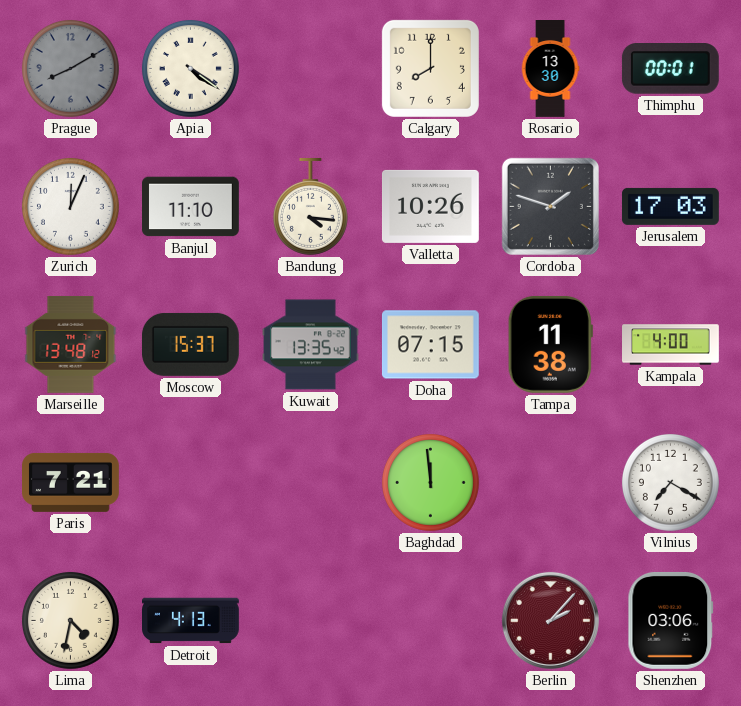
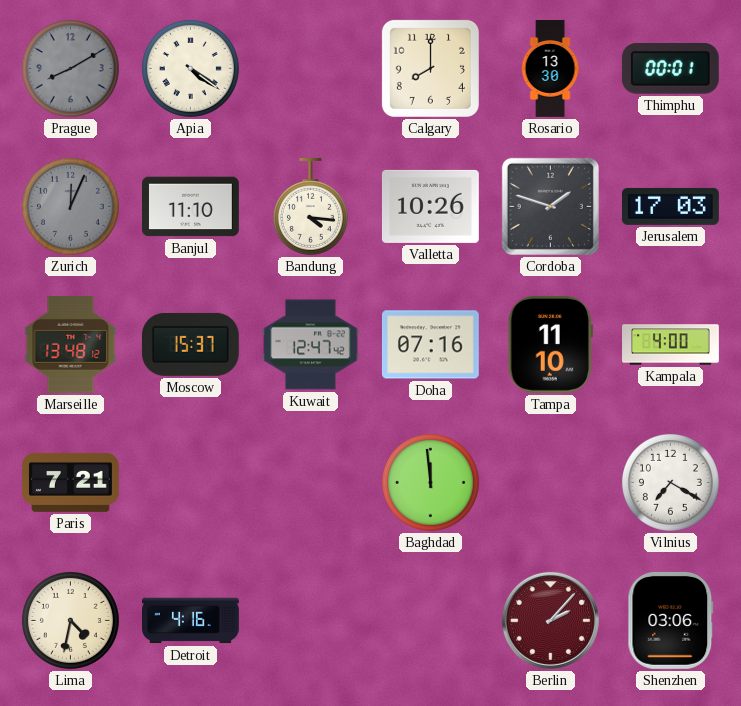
Zurich dial: white -> grey
Kuwait: 13:35 -> 12:47
Doha: 07:15 -> 07:16
Tampa: 11:38 -> 11:10
Detroit: 4:13 -> 4:16
